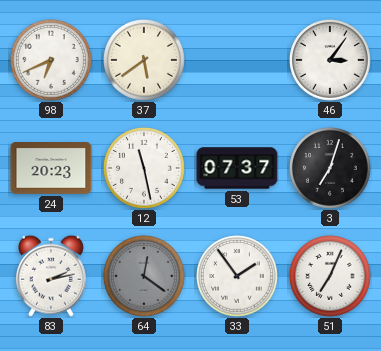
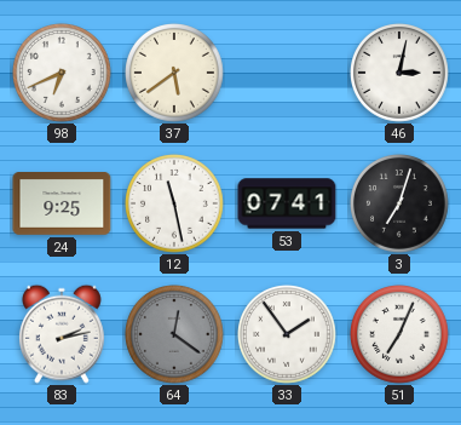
46: 3:06 -> 3:02
24: 20:23 -> 9:25
53: 07:37 -> 07:41
